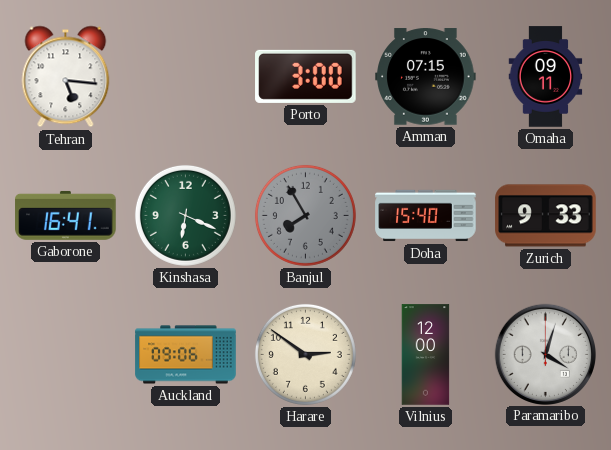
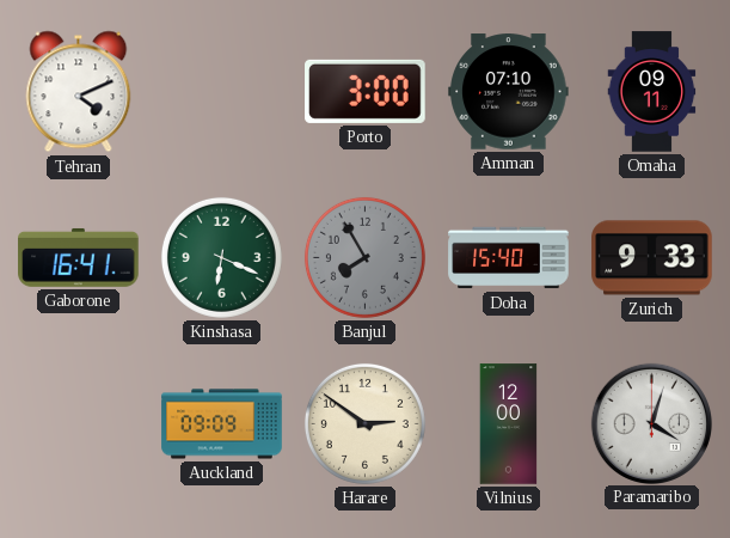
Tehran: 5:16 -> 4:11
Amman: 07:15 -> 07:10
Auckland: 09:06 -> 09:09
